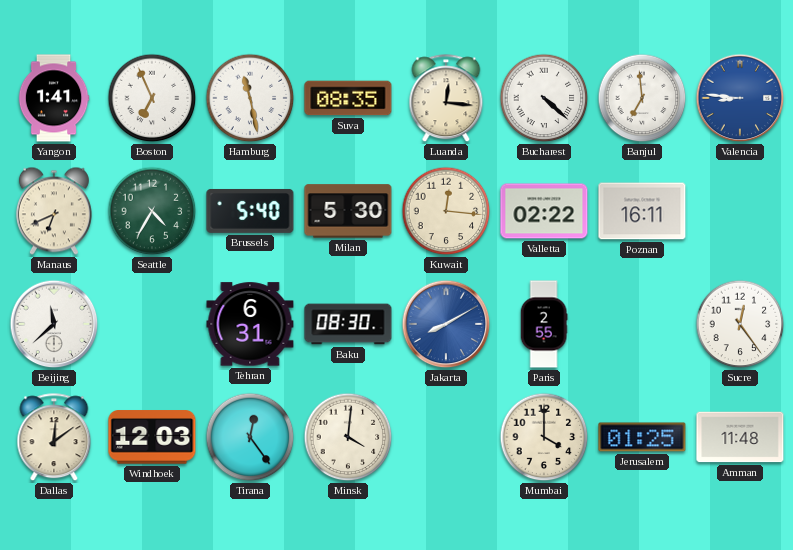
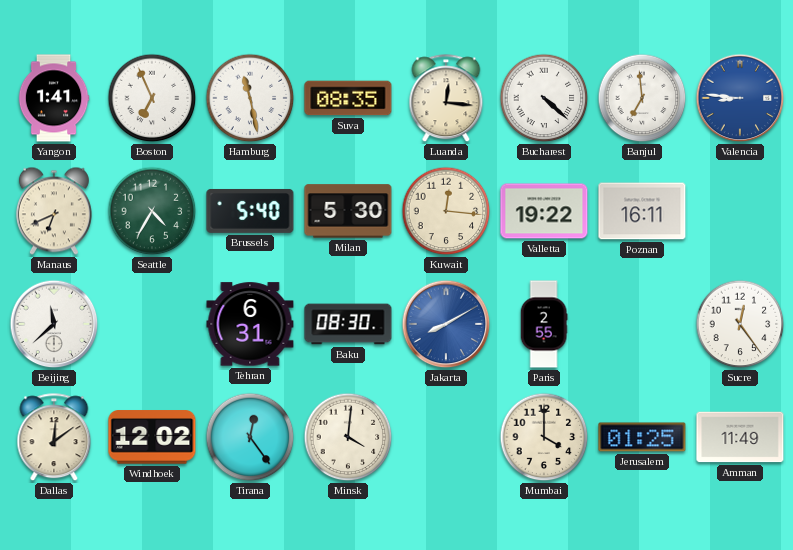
Valletta: 02:22 -> 19:22
Windhoek: 12:03 -> 12:02
Amman: 11:48 -> 11:49
